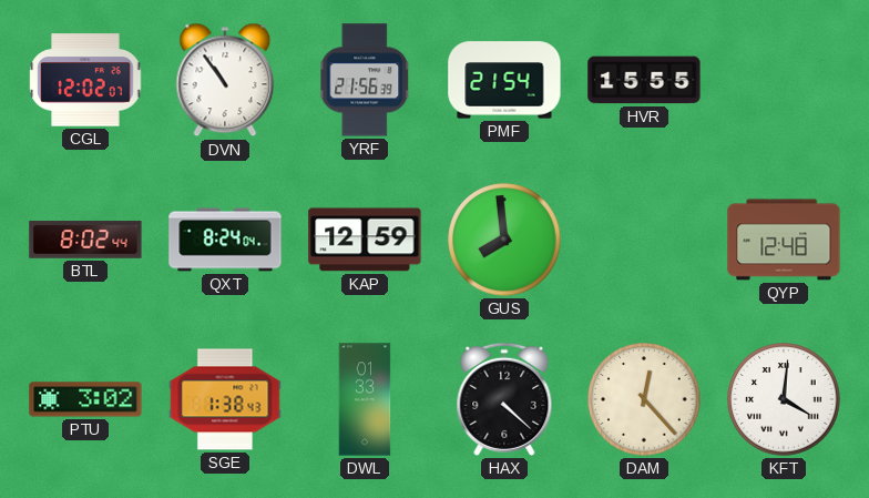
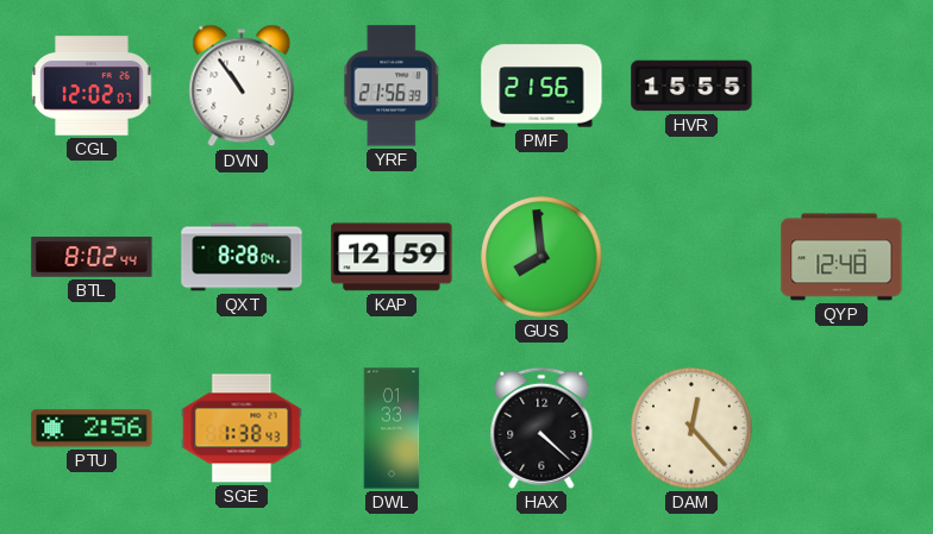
PMF: 21:54 -> 21:56
QXT: 8:24 -> 8:28
PTU: 3:02 -> 2:56
KFT: 4:01 -> none
